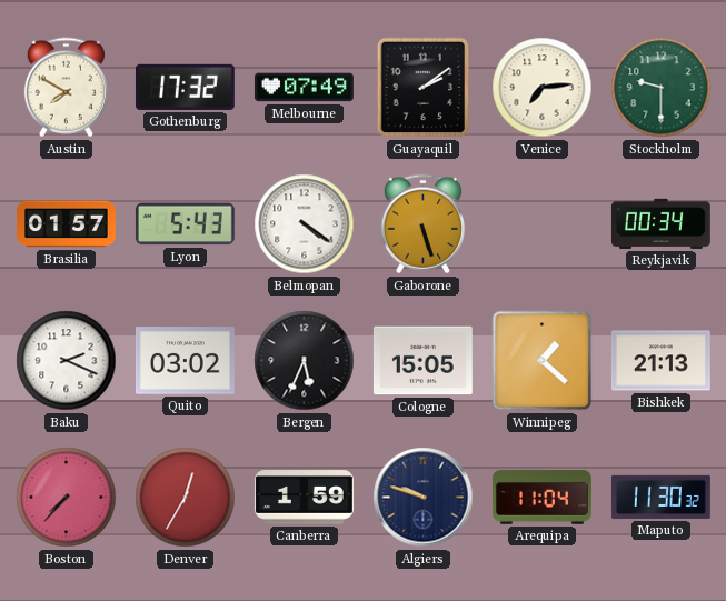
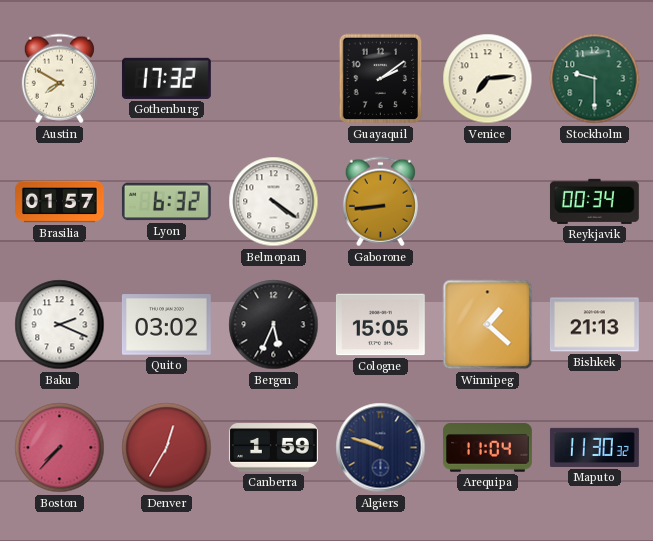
Melbourne: 07:49 -> none
Lyon: 5:43 -> 6:32
Gaborone: 5:27 -> 8:44
